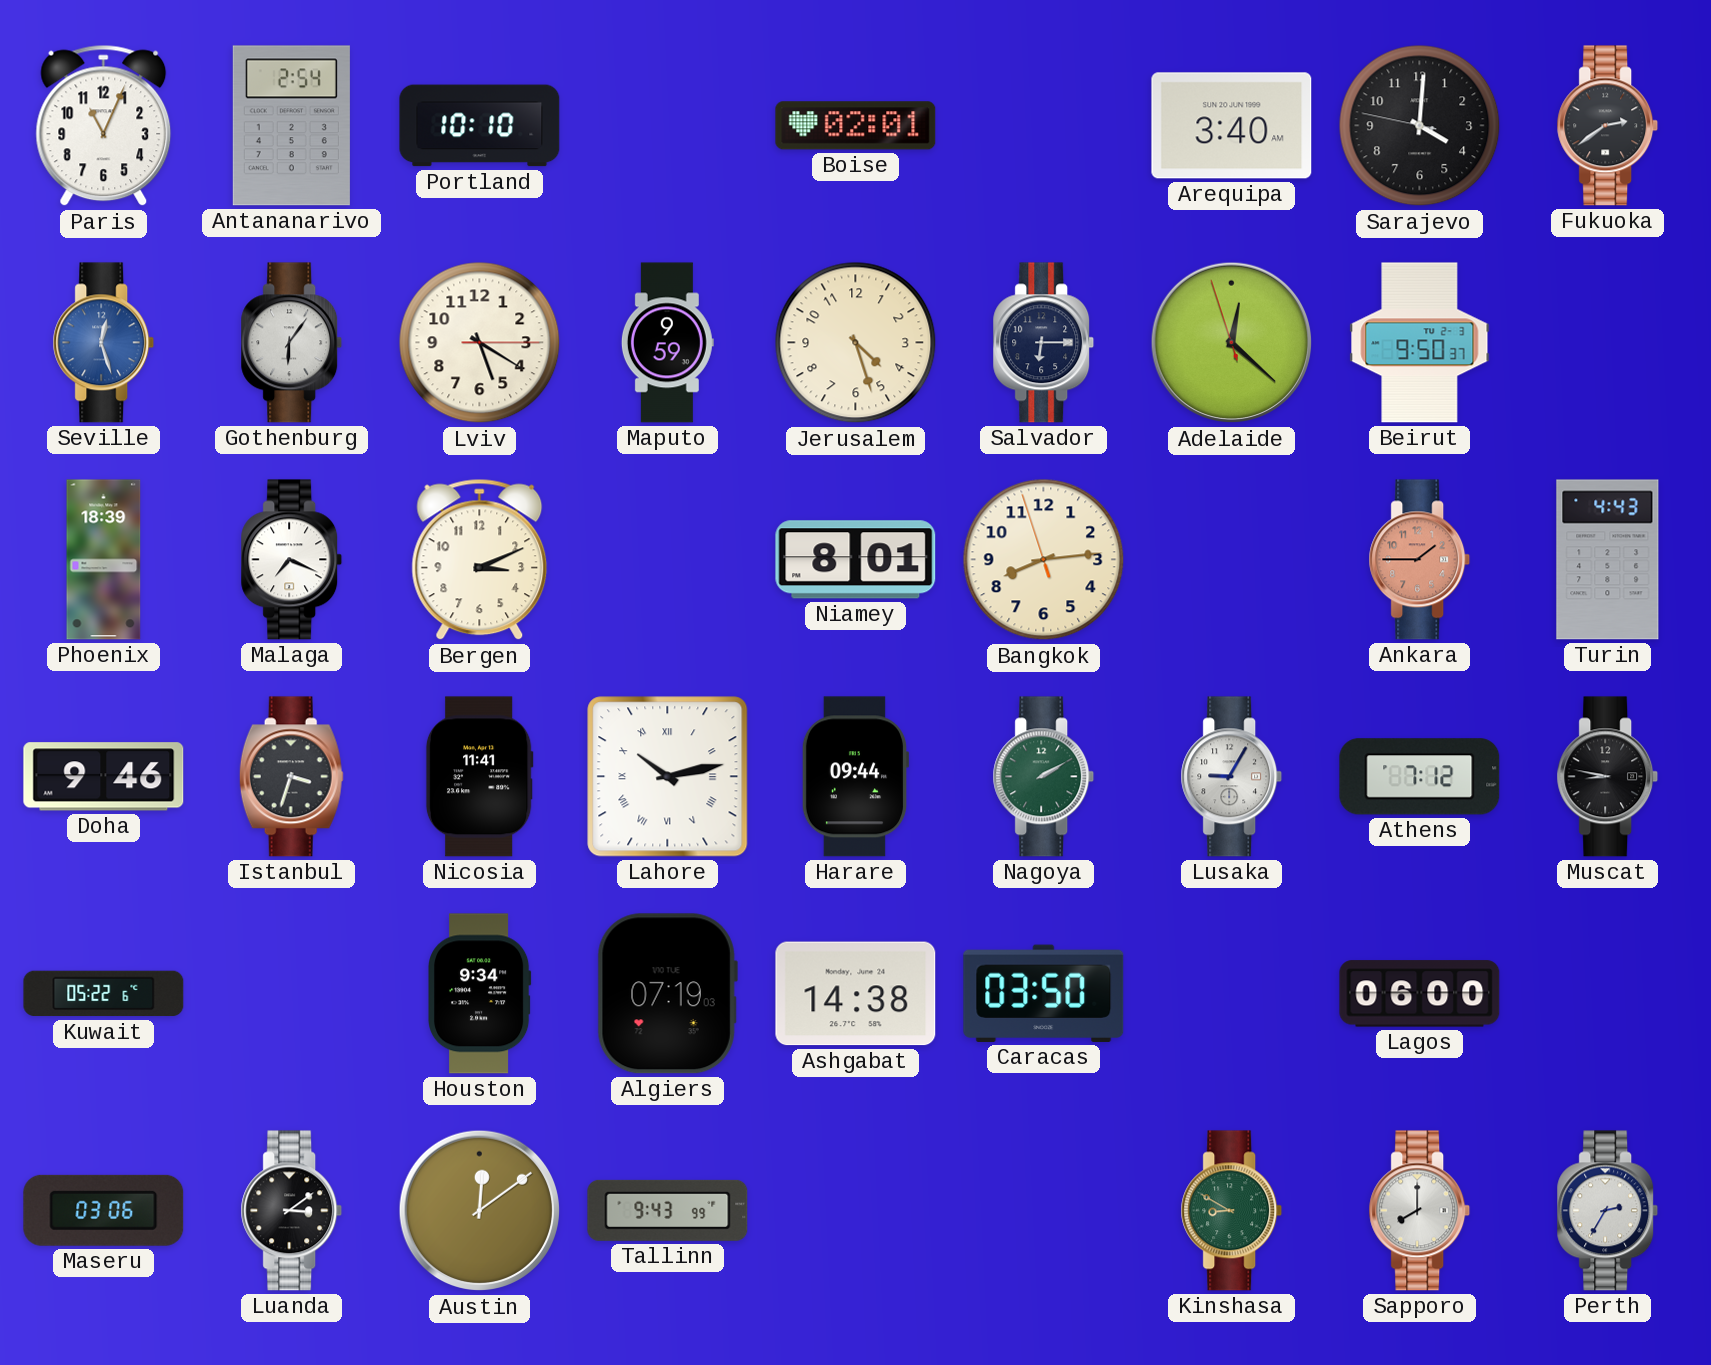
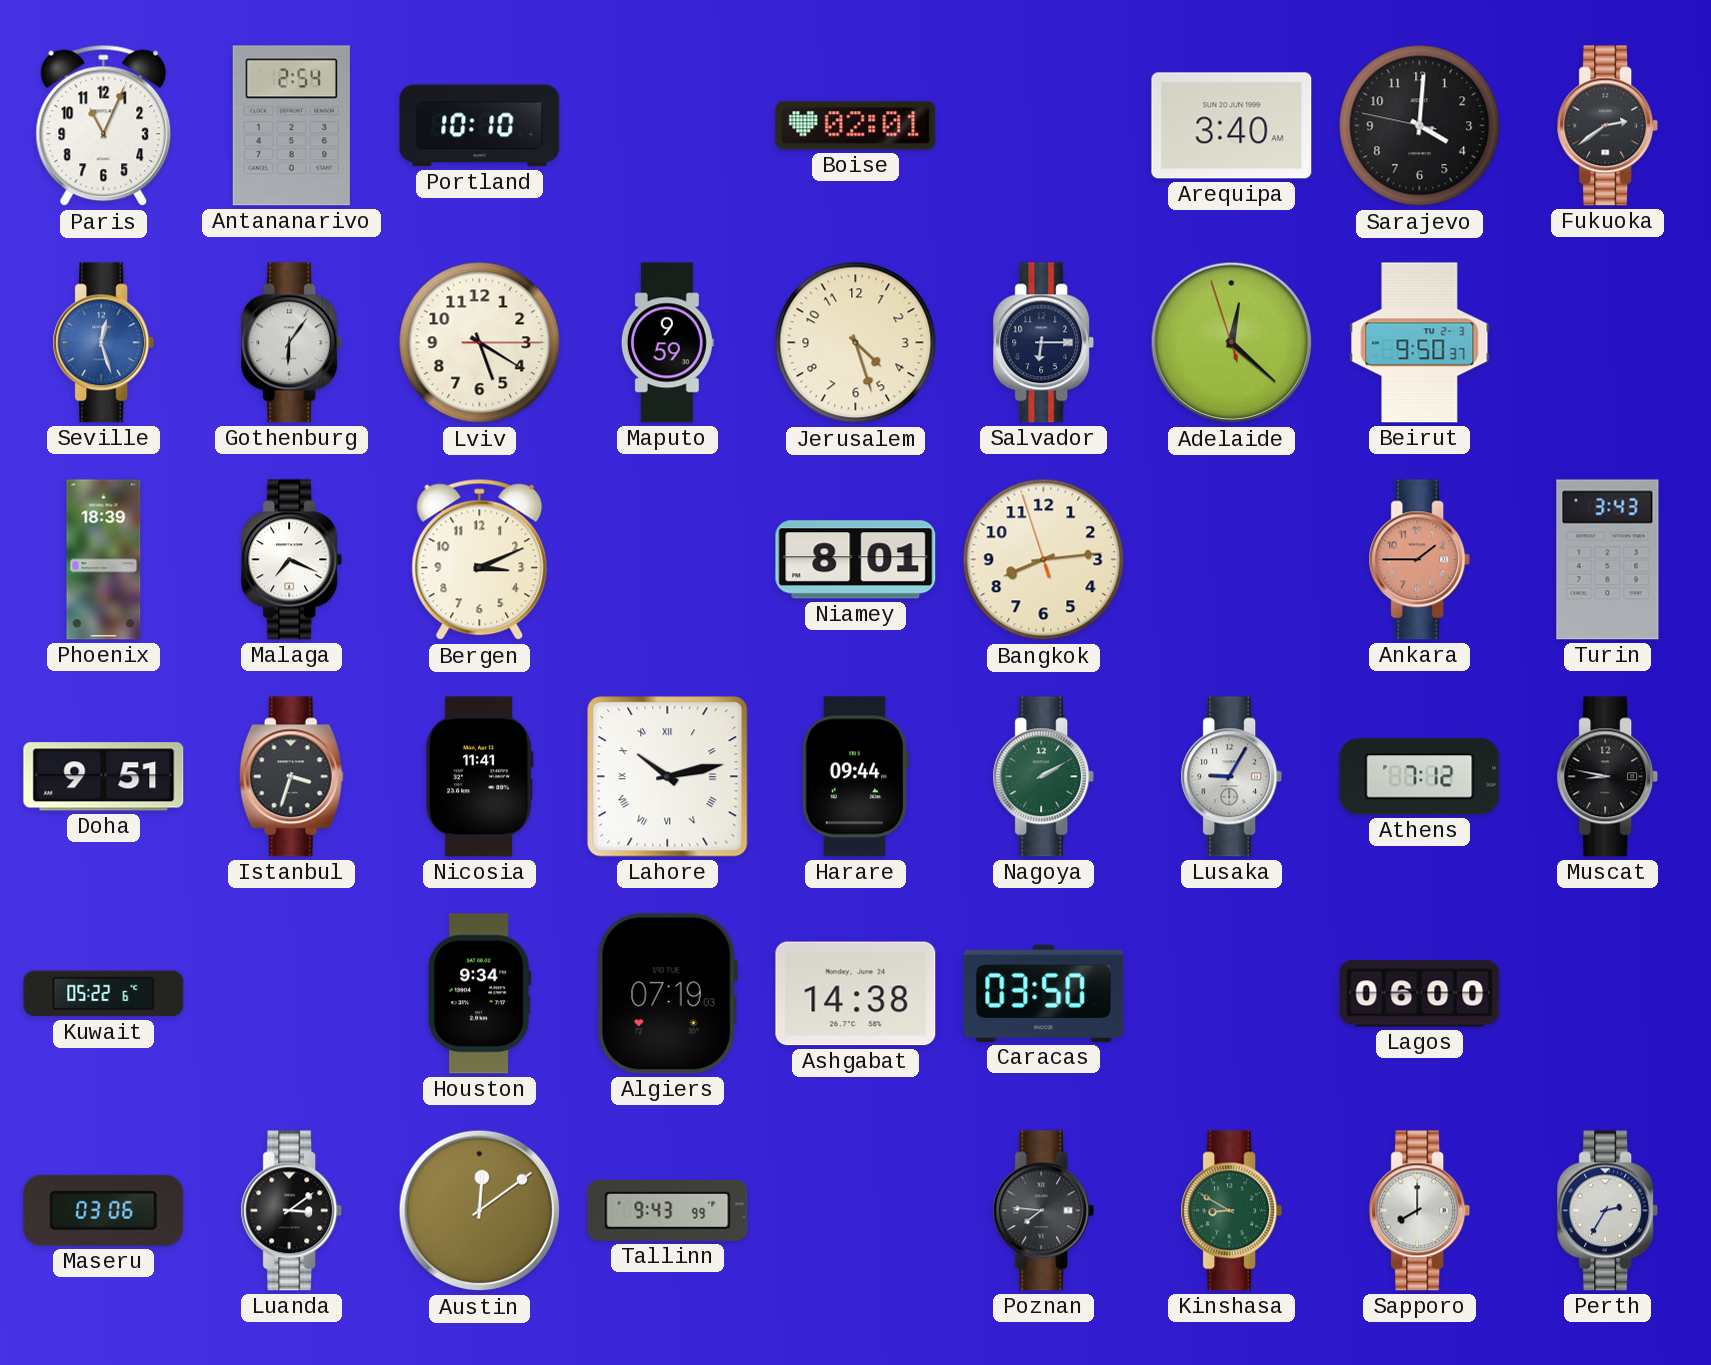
Turin: 4:43 -> 3:43
Doha: 9:46 -> 9:51
Poznan: none -> 7:46
